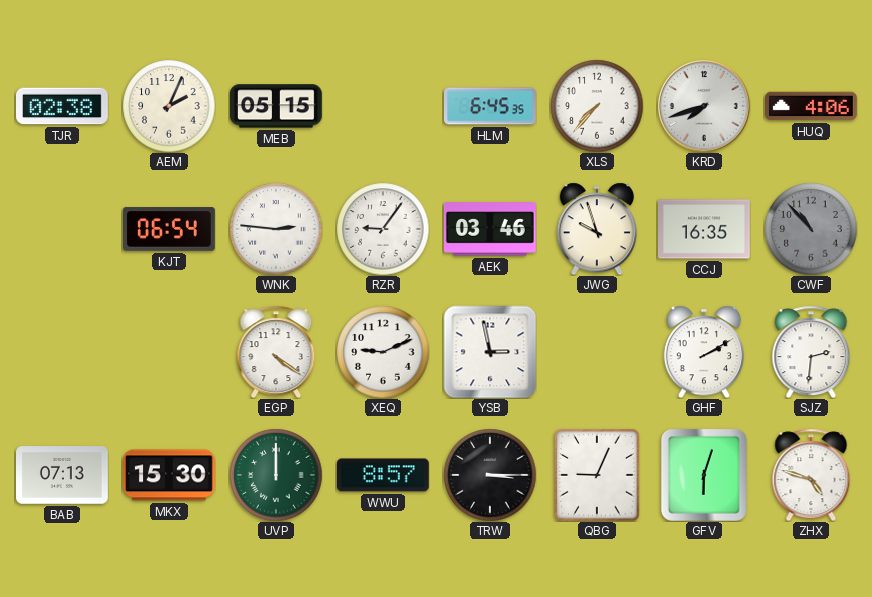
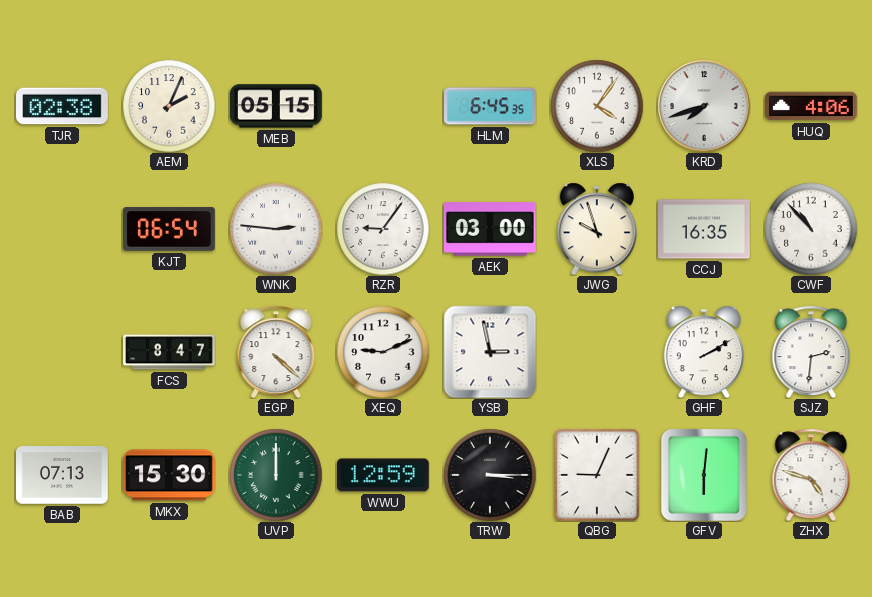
XLS: 7:37 -> 4:06
AEK: 03:46 -> 03:00
CWF dial: grey -> white
FCS: none -> 8:47
EGP: 4:21 -> 4:22
WWU: 8:57 -> 12:59
GFV: 6:03 -> 6:01
